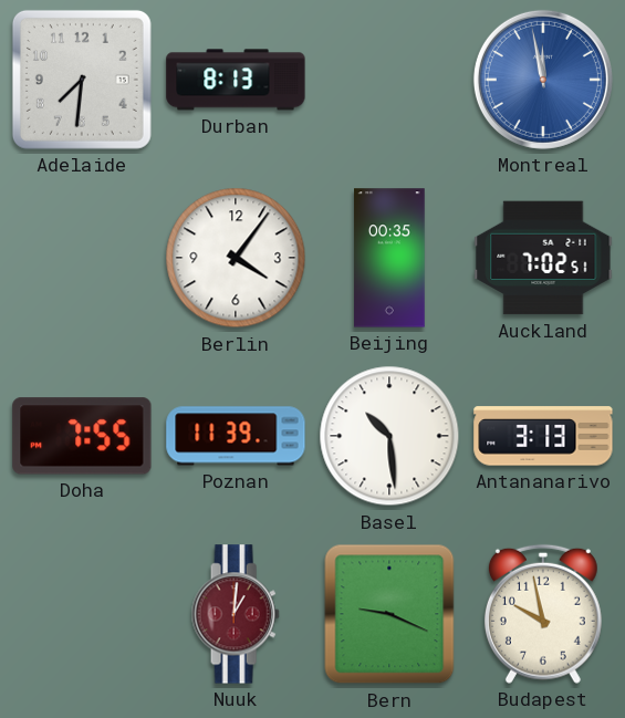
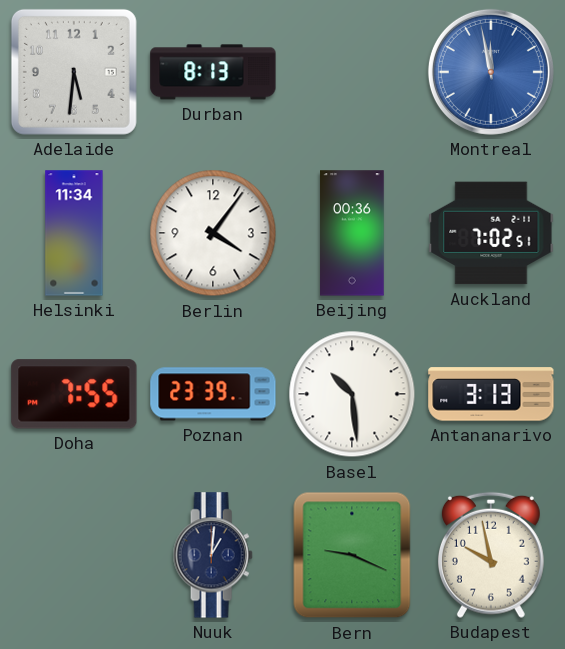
Adelaide: 7:31 -> 5:31
Helsinki: none -> 11:34
Beijing: 00:35 -> 00:36
Poznan: 11:39 -> 23:39
Nuuk dial: burgundy -> navy
